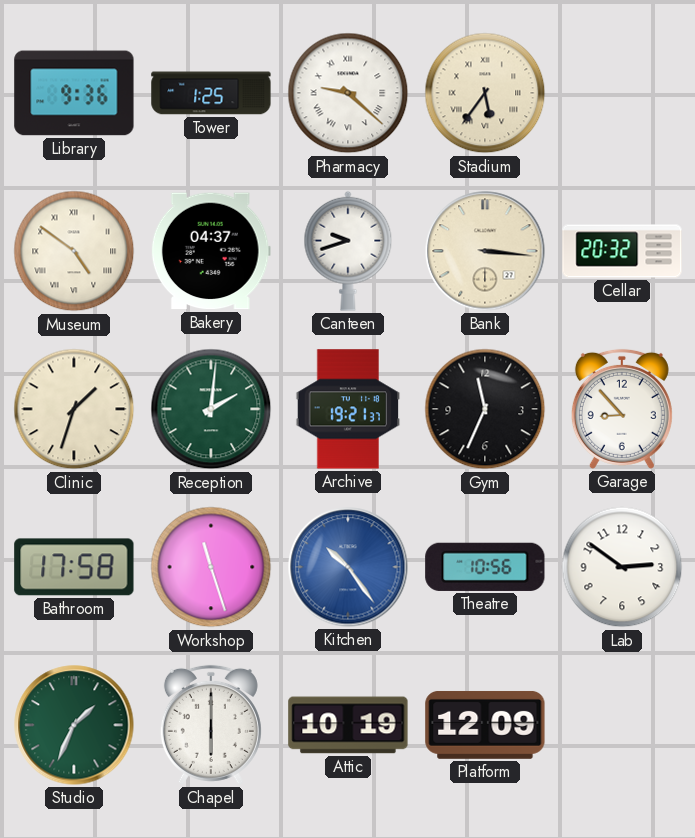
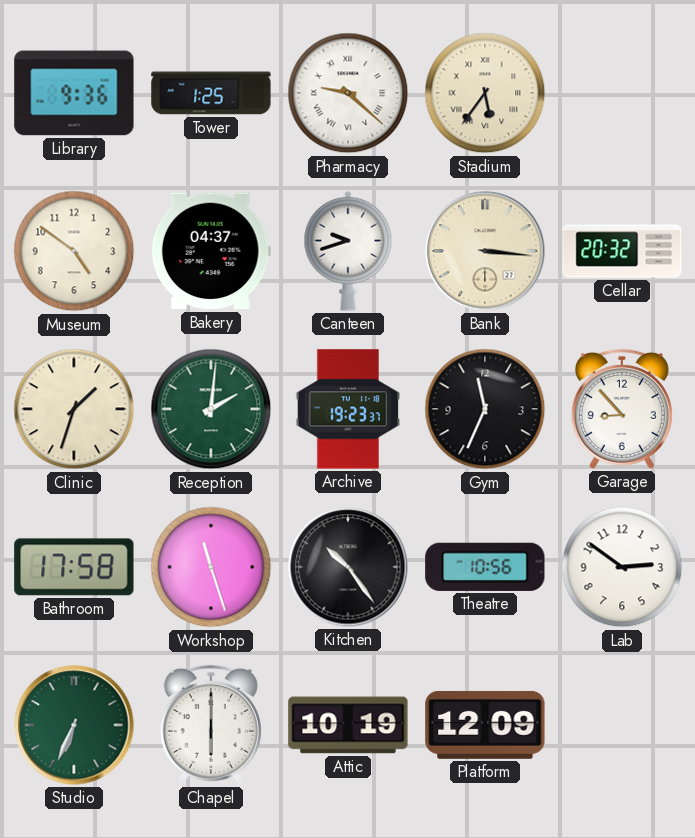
Museum numerals: Roman -> Arabic
Archive: 19:21 -> 19:23
Kitchen dial: blue -> black
Studio: 1:34 -> 6:34
